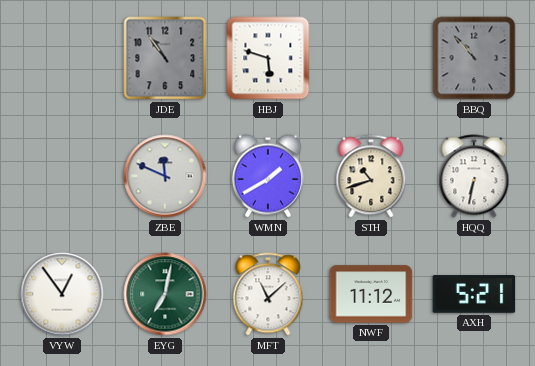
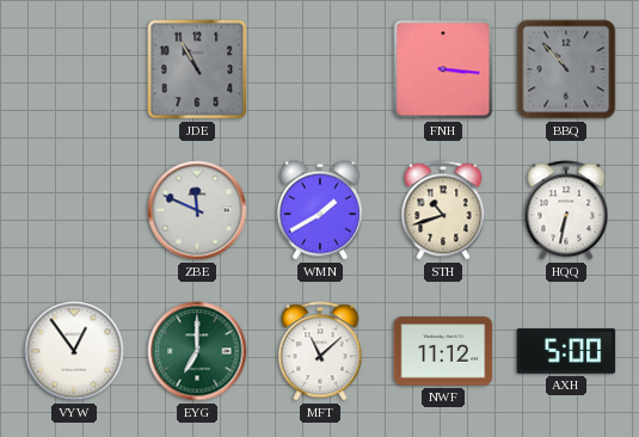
JDE: 10:54 -> 10:55
HBJ: 5:48 -> none
FNH: none -> 3:16
EYG: 7:02 -> 7:00
AXH: 5:21 -> 5:00
